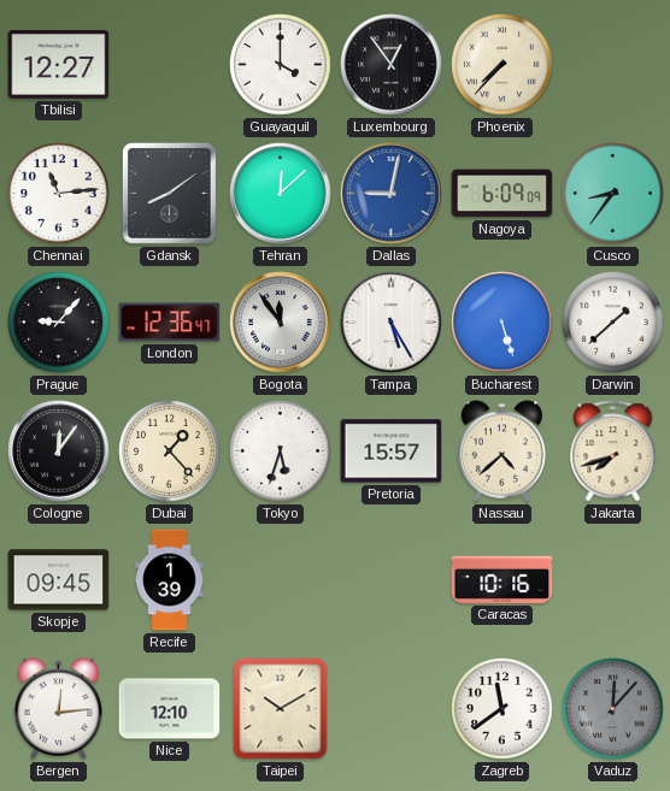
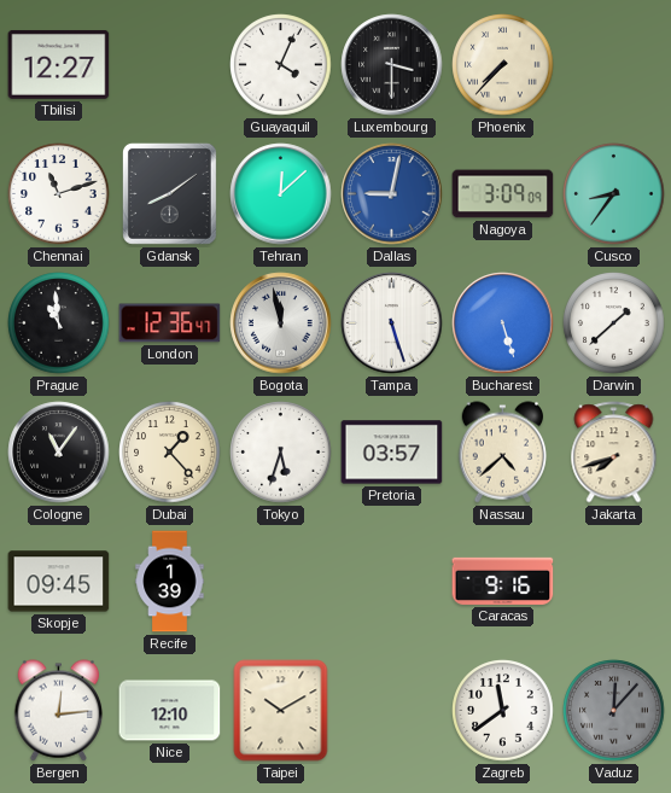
Guayaquil: 4:00 -> 4:04
Luxembourg: 12:54 -> 3:30
Chennai: 11:14 -> 11:12
Nagoya: 6:09 -> 3:09
Prague: 9:07 -> 10:59
Bogota: 11:54 -> 11:58
Tampa: 5:25 -> 5:27
Cologne: 12:06 -> 11:06
Pretoria: 15:57 -> 03:57
Caracas: 10:16 -> 9:16
